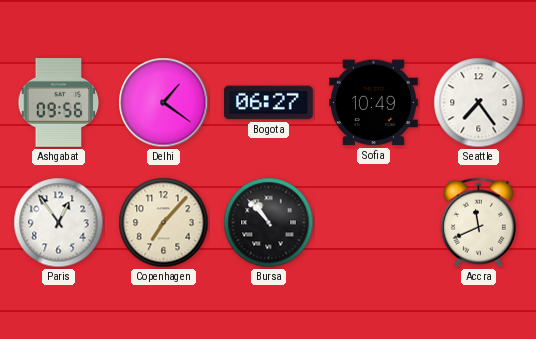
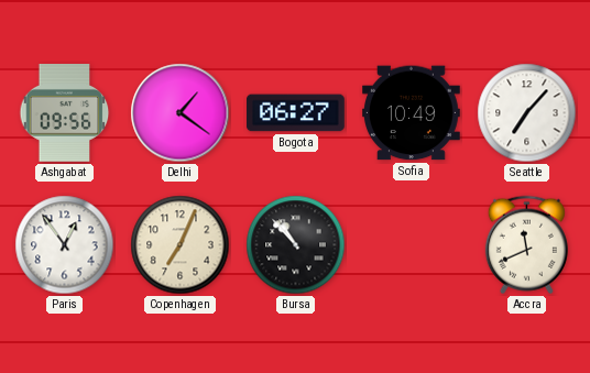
Seattle: 7:24 -> 7:07
Copenhagen: 7:07 -> 7:04
